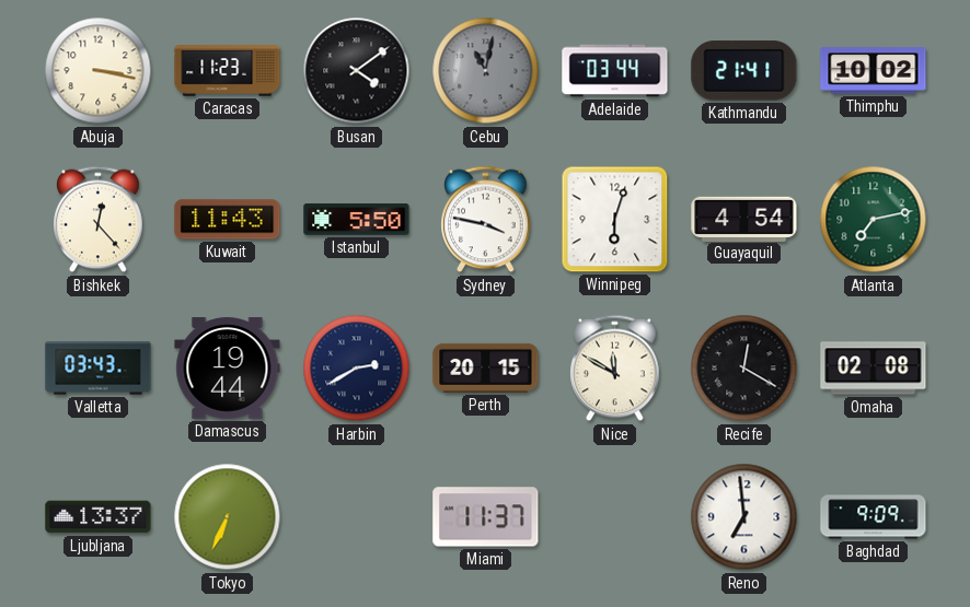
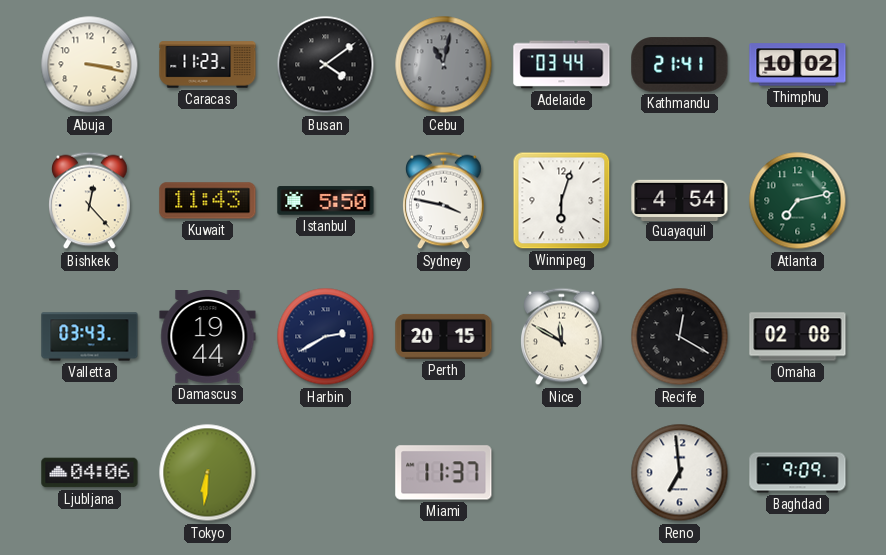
Ljubljana: 13:37 -> 04:06
Tokyo: 6:34 -> 6:31
